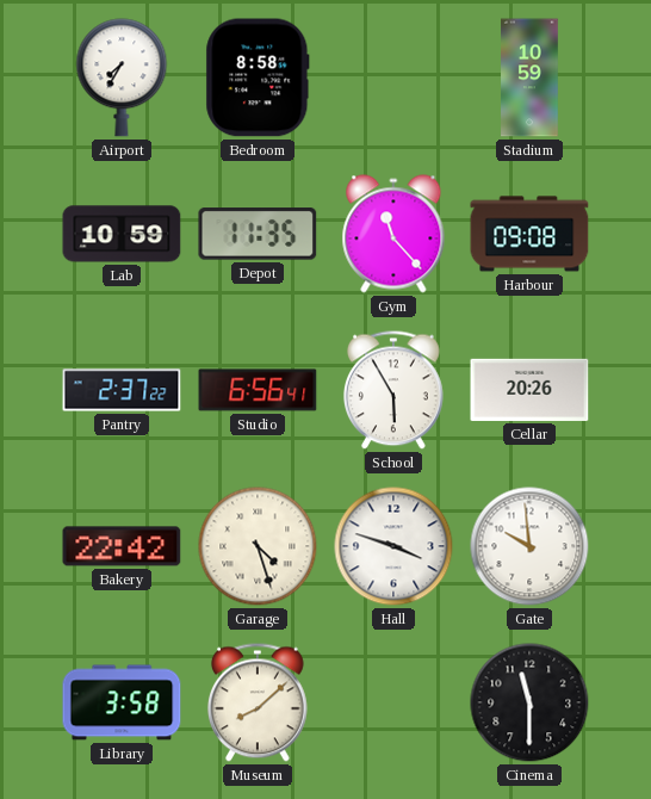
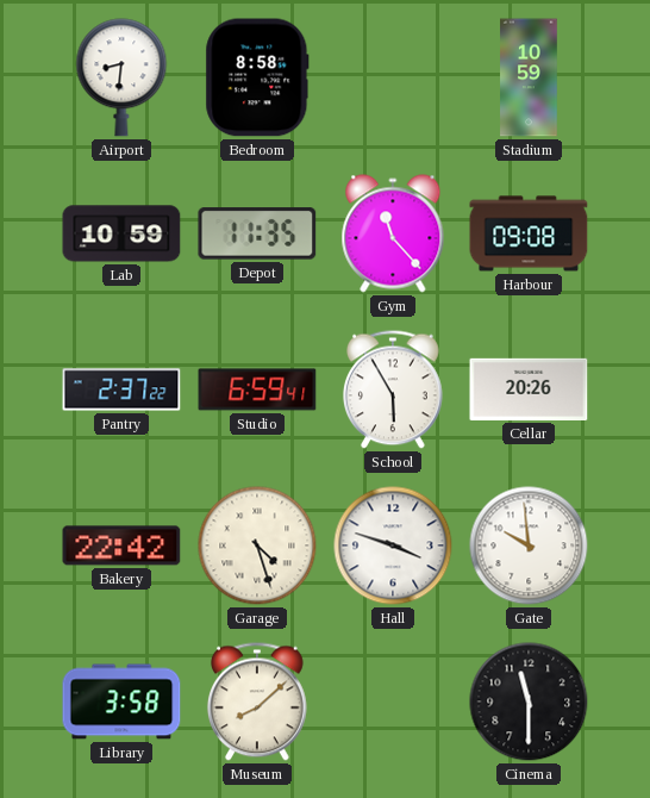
Airport: 7:35 -> 8:31
Studio: 6:56 -> 6:59
